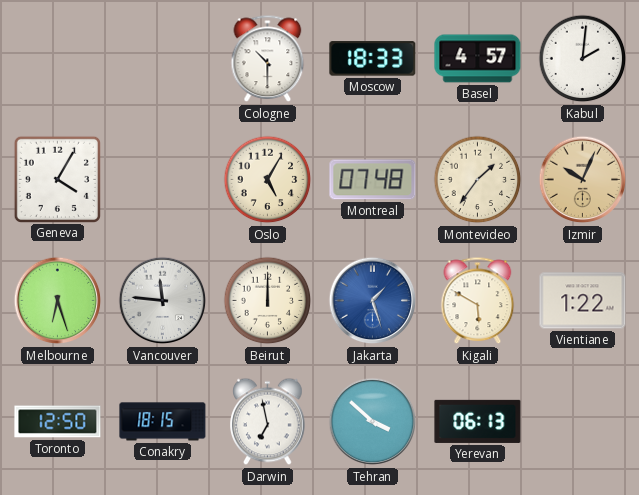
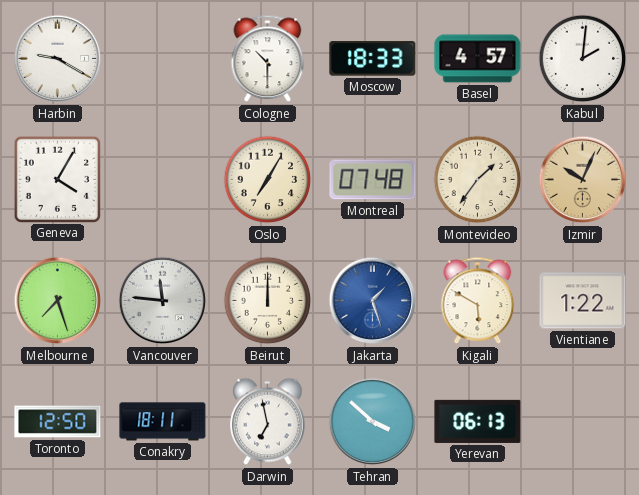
Harbin: none -> 9:20
Oslo: 5:05 -> 7:05
Melbourne: 6:27 -> 7:27
Conakry: 18:15 -> 18:11
